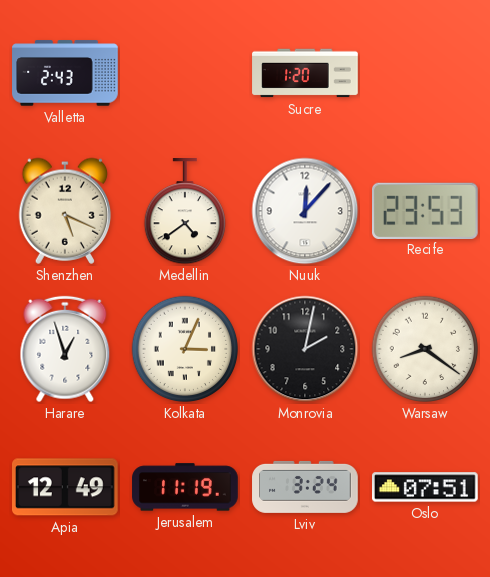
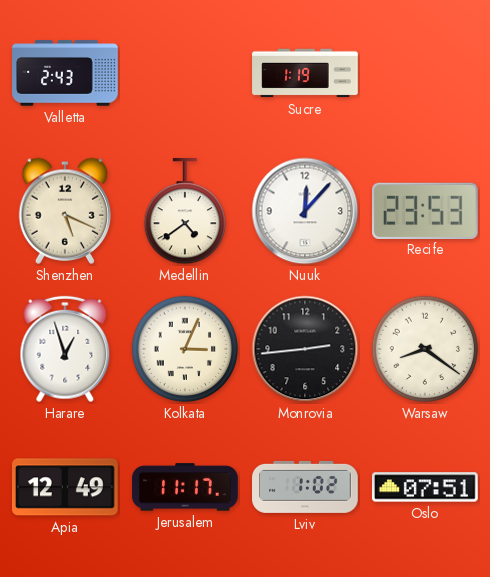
Sucre: 1:20 -> 1:19
Monrovia: 2:02 -> 2:44
Jerusalem: 11:19 -> 11:17
Lviv: 3:24 -> 1:02
